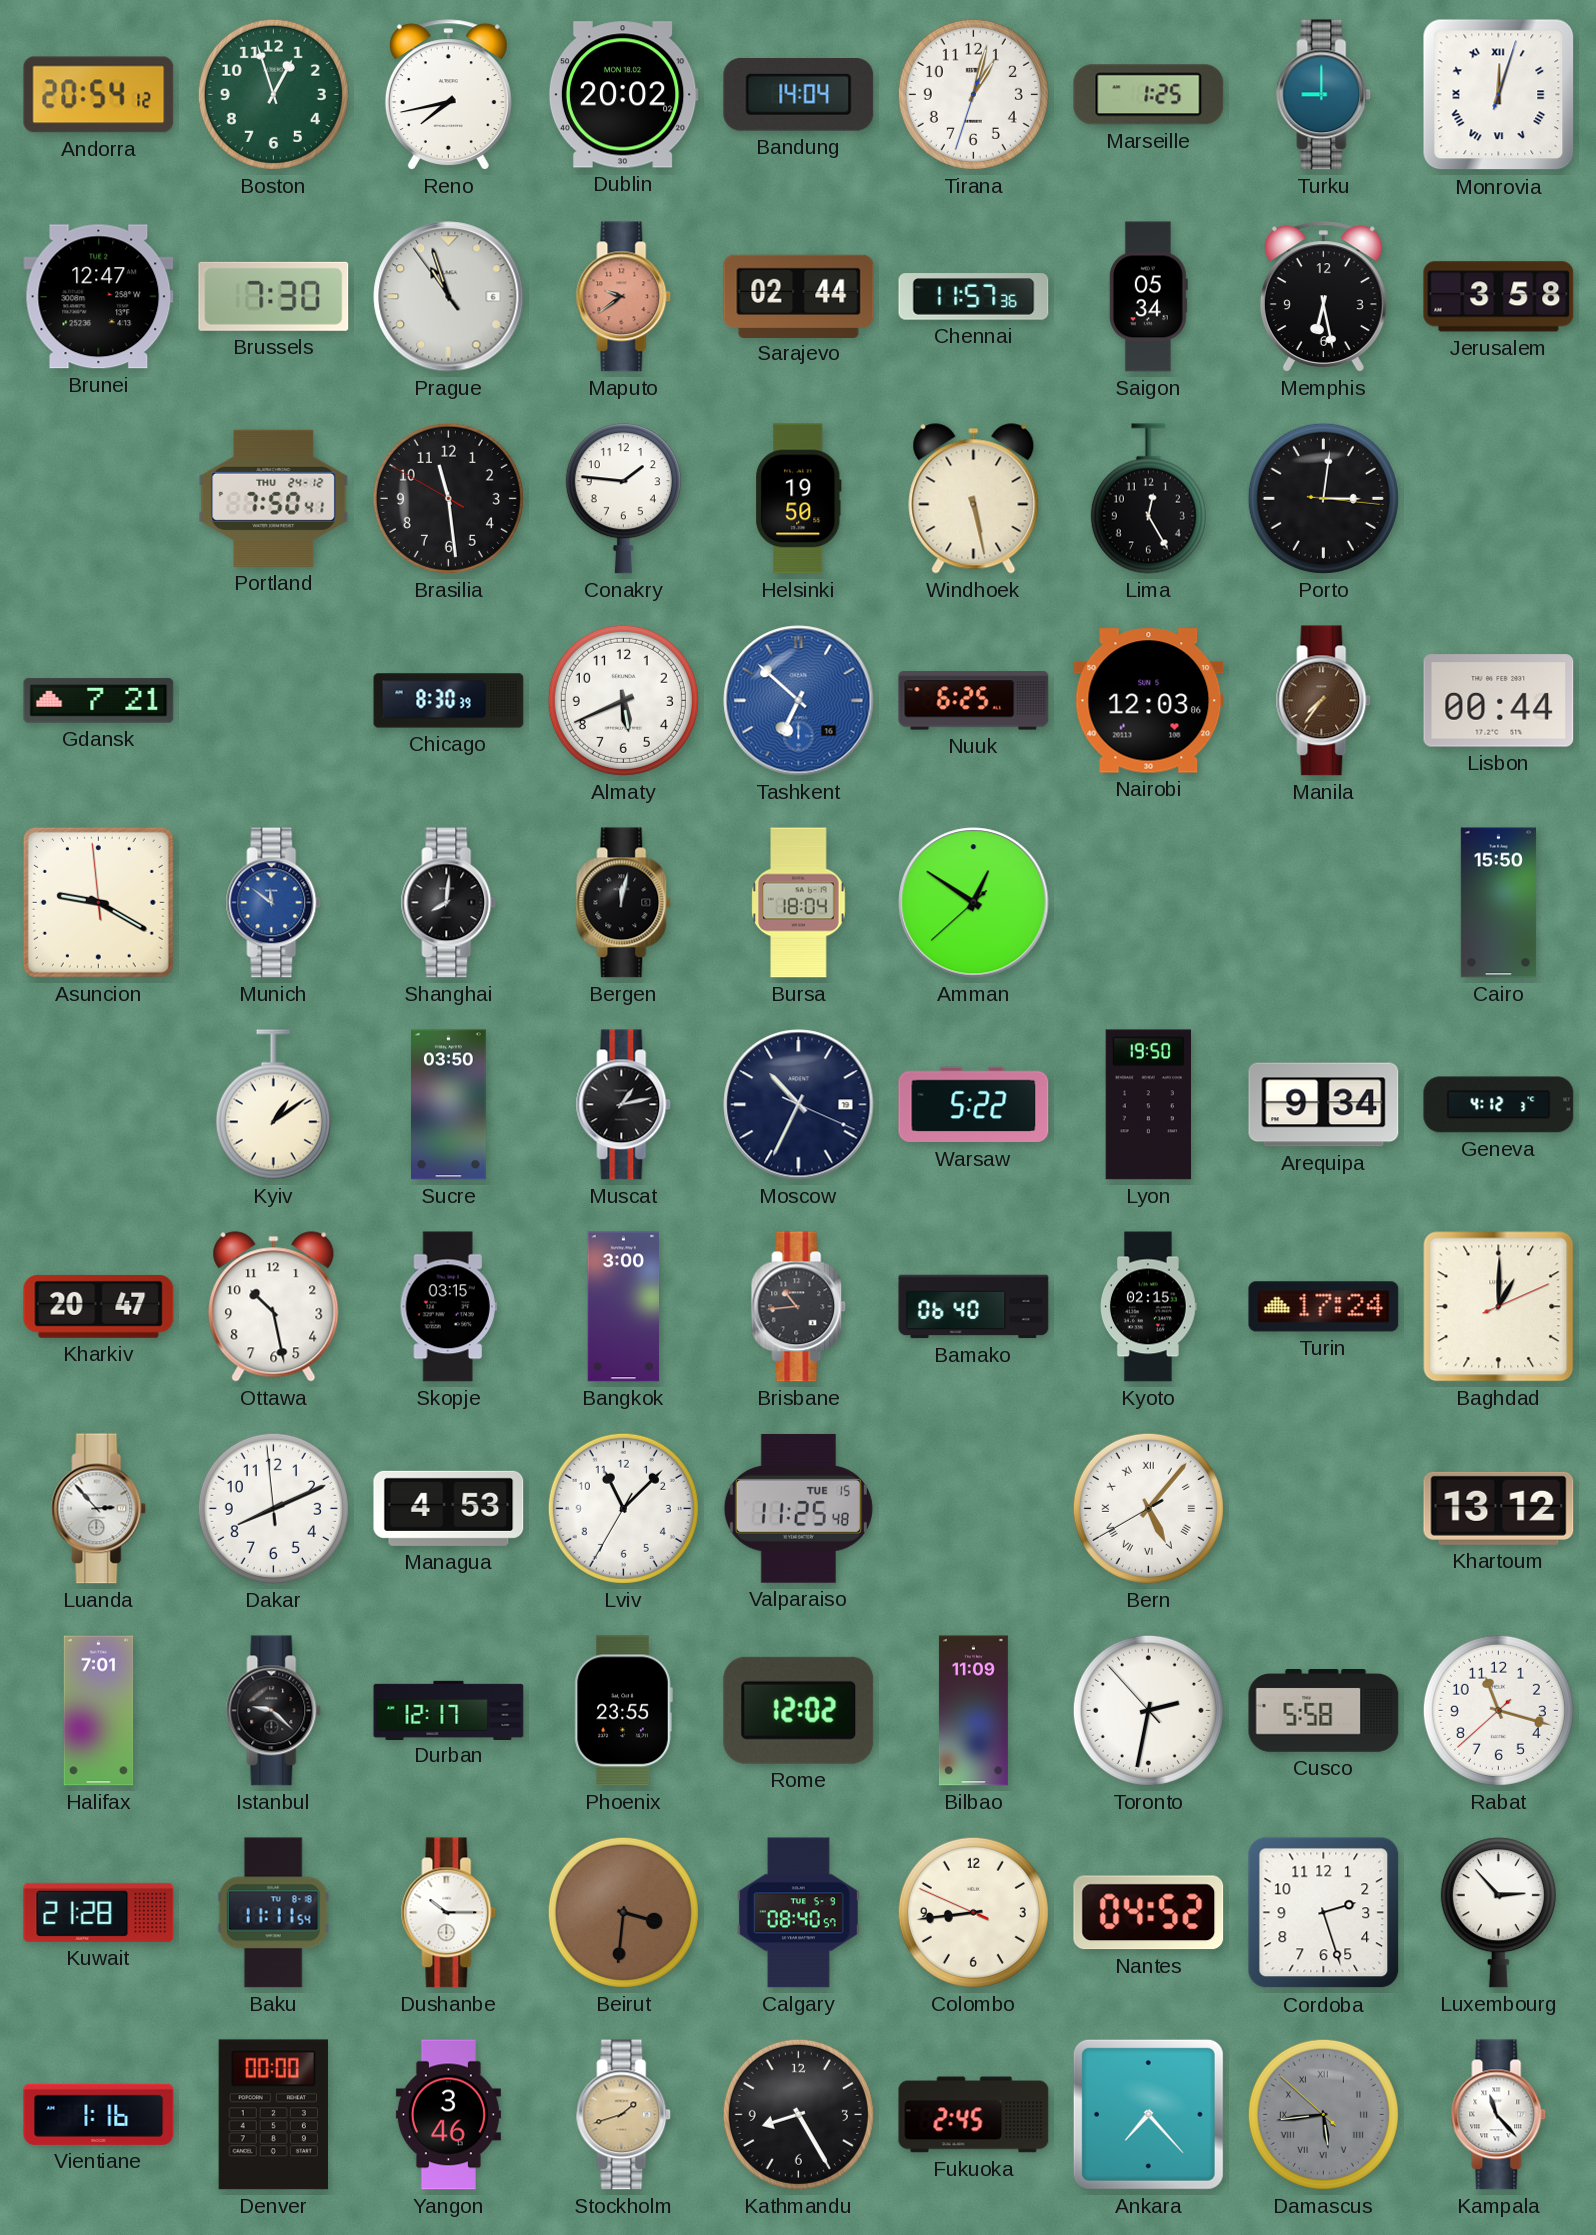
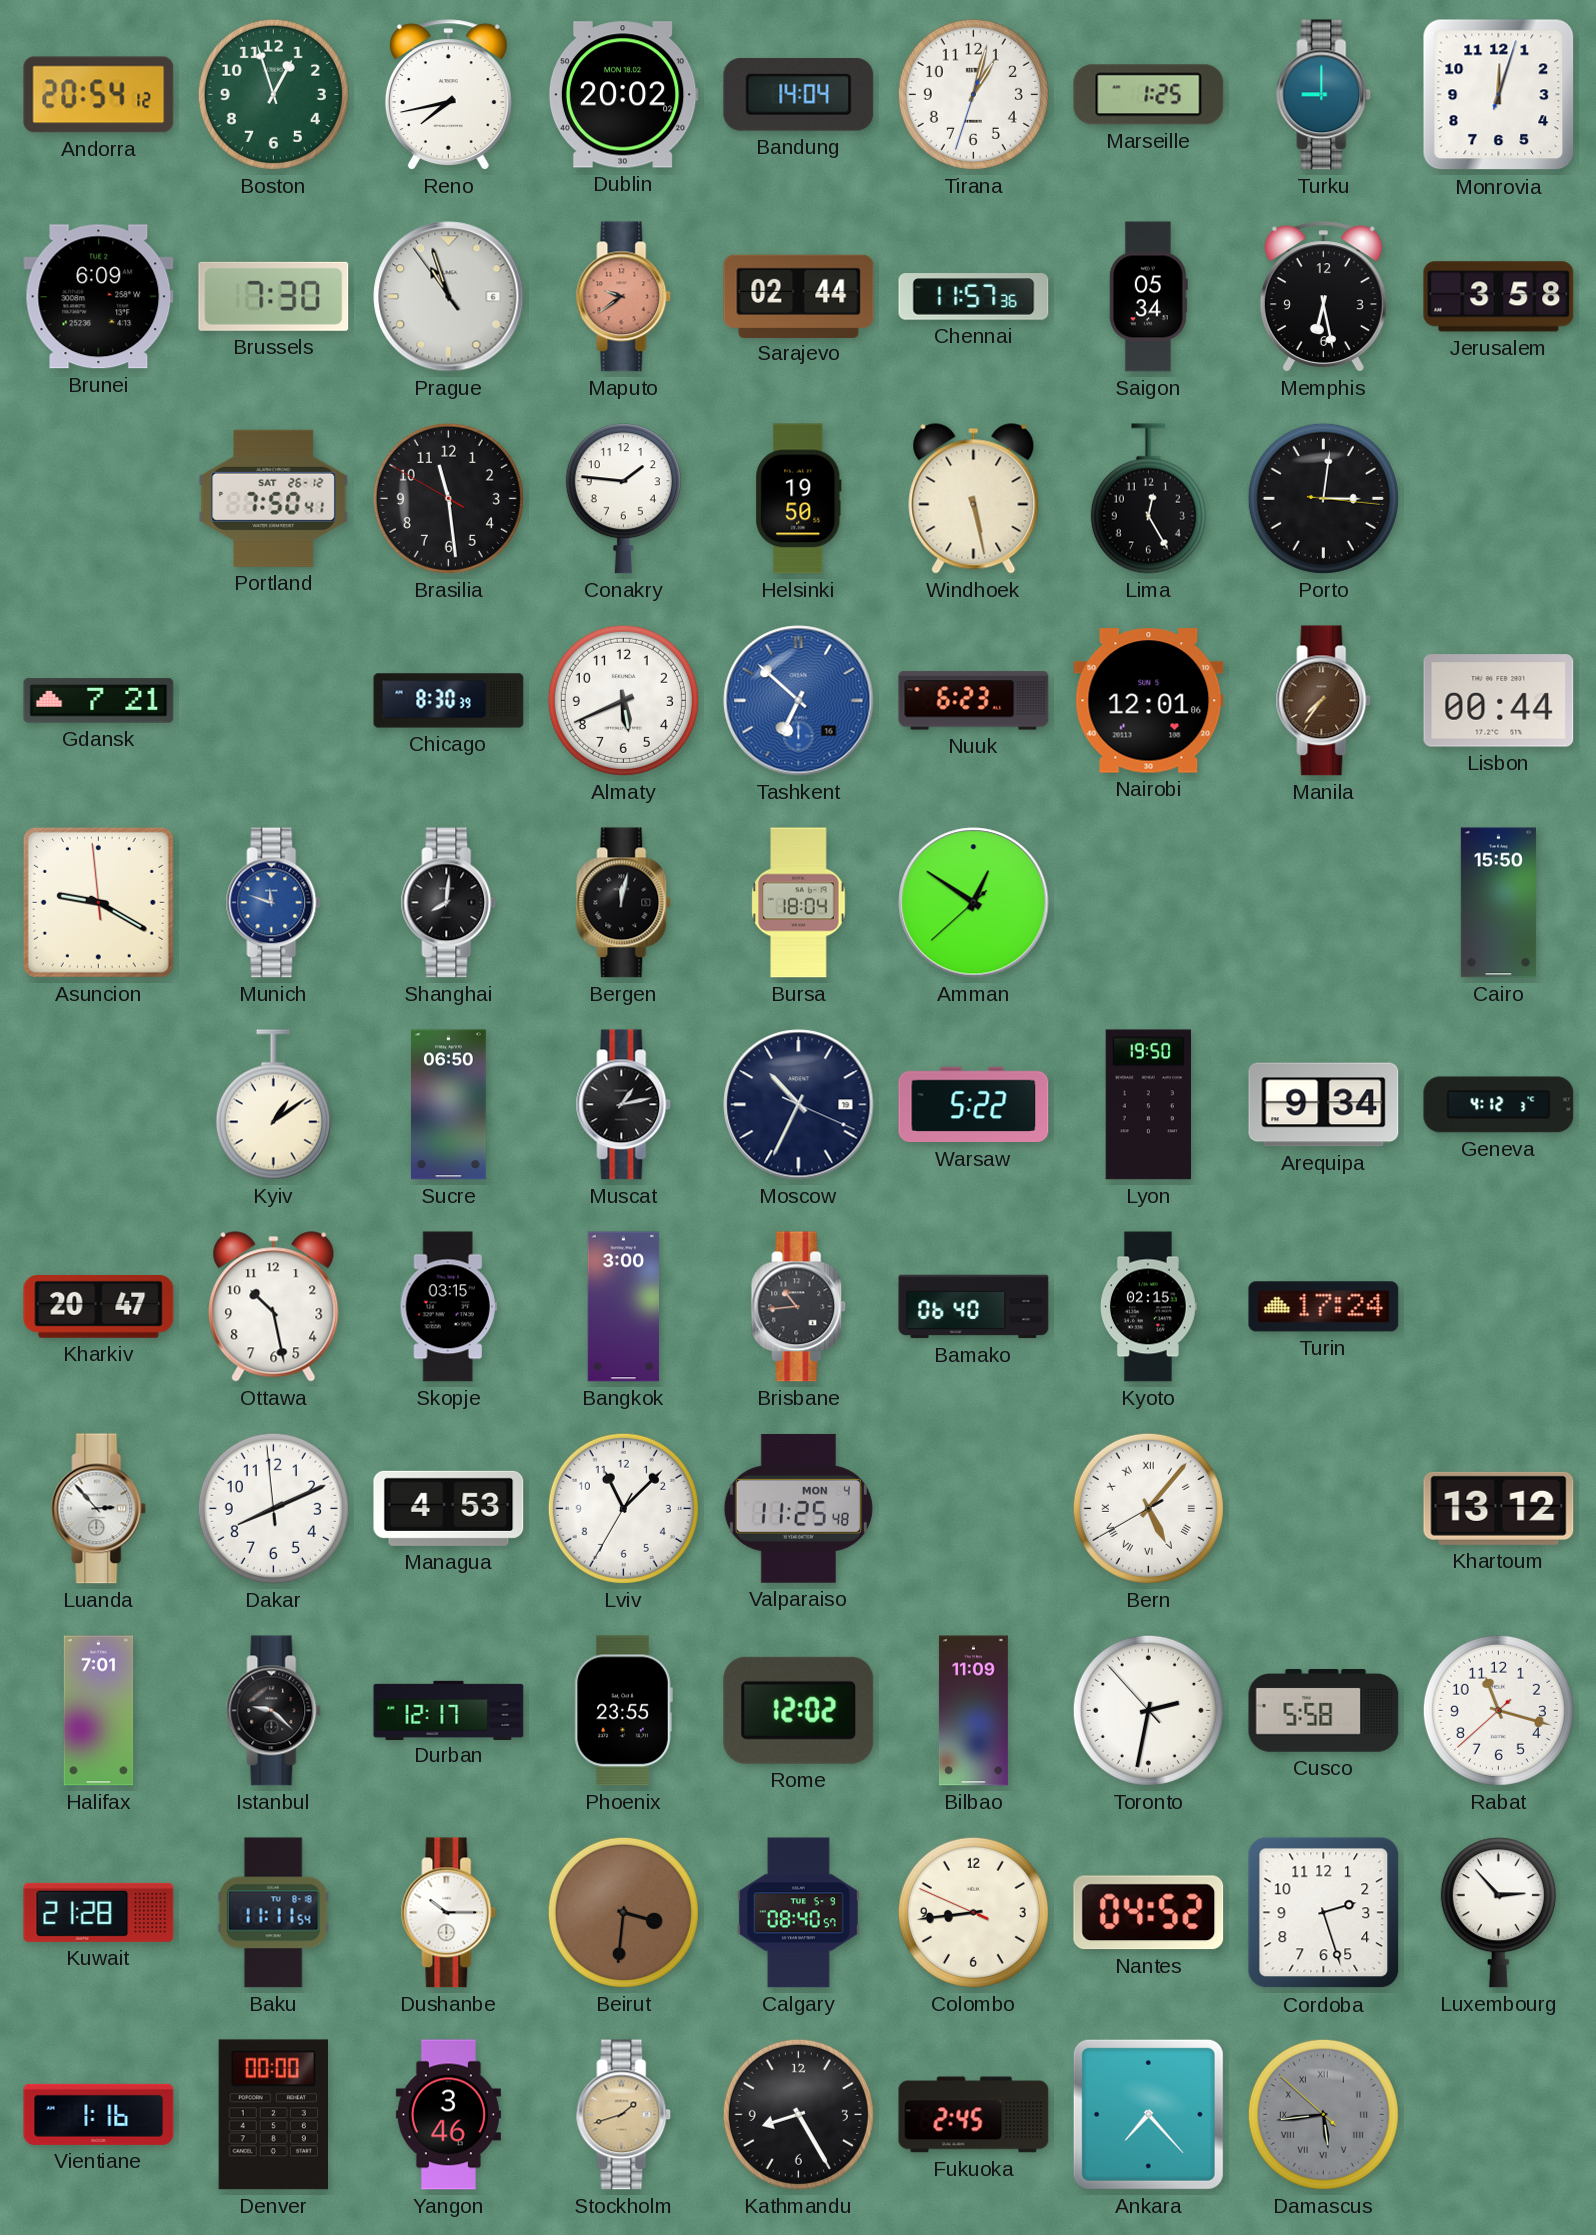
Monrovia numerals: Roman -> Arabic
Brunei: 12:47 -> 6:09
Portland date: THU 24-12 -> SAT 26-12
Nuuk: 6:25 -> 6:23
Nairobi: 12:03 -> 12:01
Munich: 11:51 -> 11:48
Sucre: 03:50 -> 06:50
Baghdad: 1:00 -> none
Valparaiso date: TUE 15 -> MON 4
Kampala: 11:23 -> none
